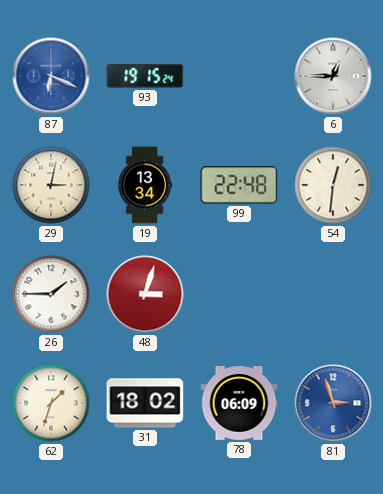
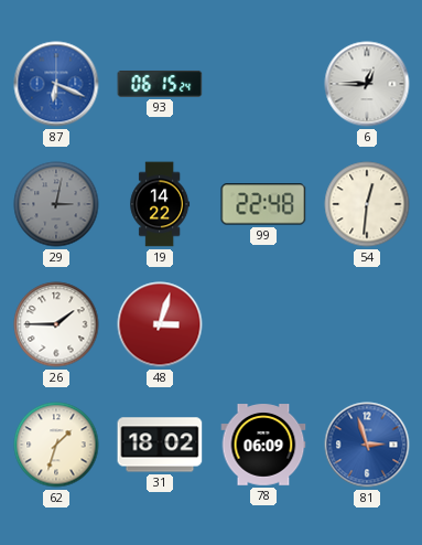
93: 19:15 -> 06:15
29 dial: cream -> grey
19: 13:34 -> 14:22
